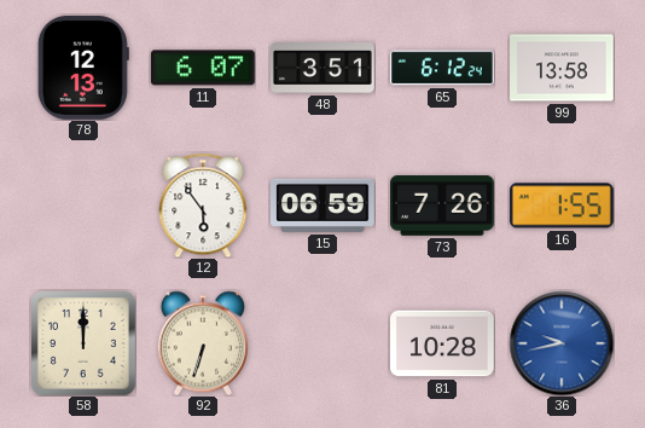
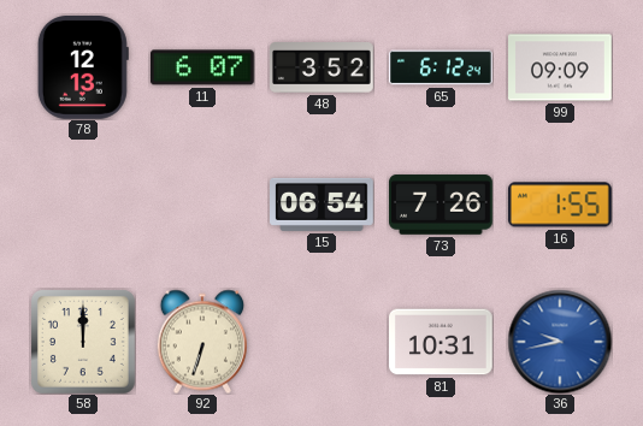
48: 3:51 -> 3:52
99: 13:58 -> 09:09
12: 5:54 -> none
15: 06:59 -> 06:54
81: 10:28 -> 10:31
